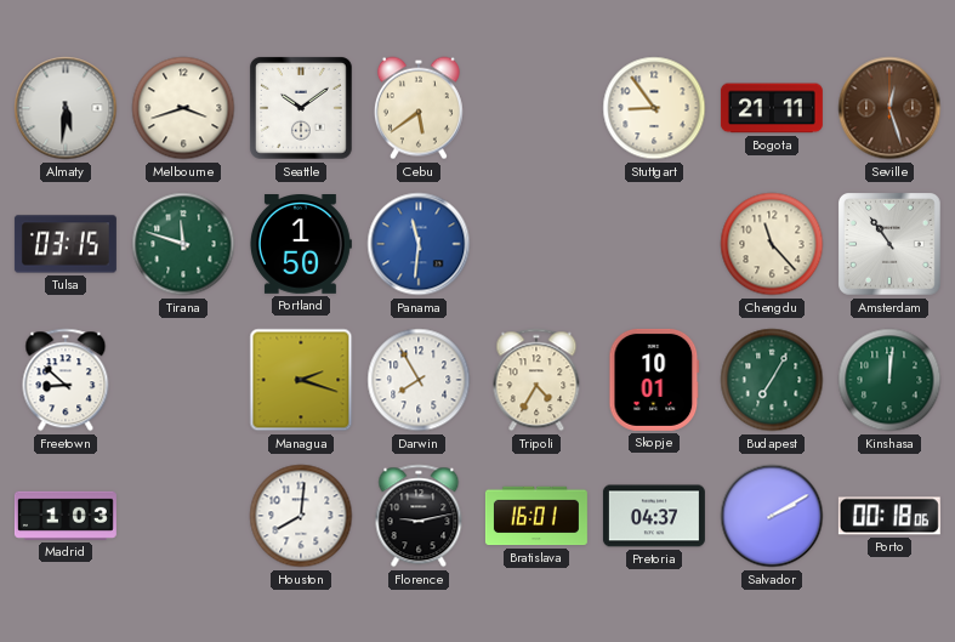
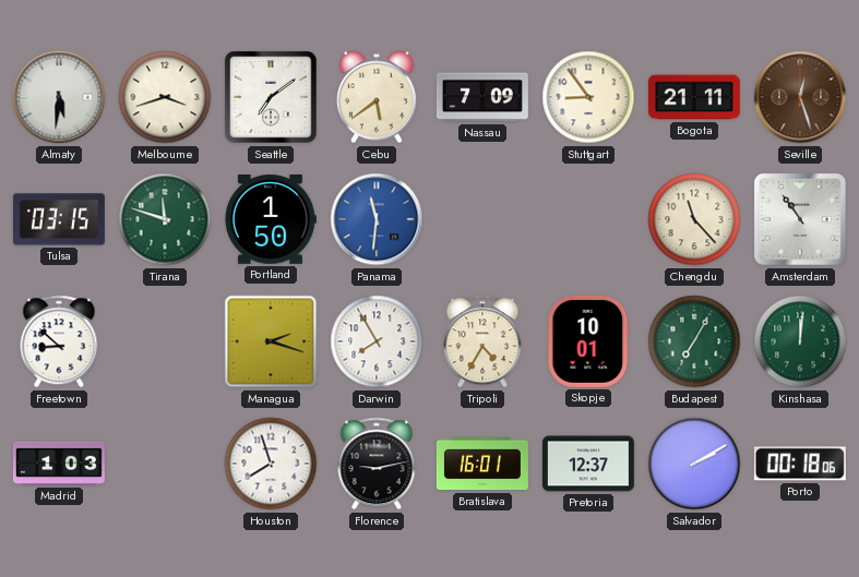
Seattle: 10:09 -> 7:09
Nassau: none -> 7:09
Houston: 8:01 -> 7:57
Pretoria: 04:37 -> 12:37
